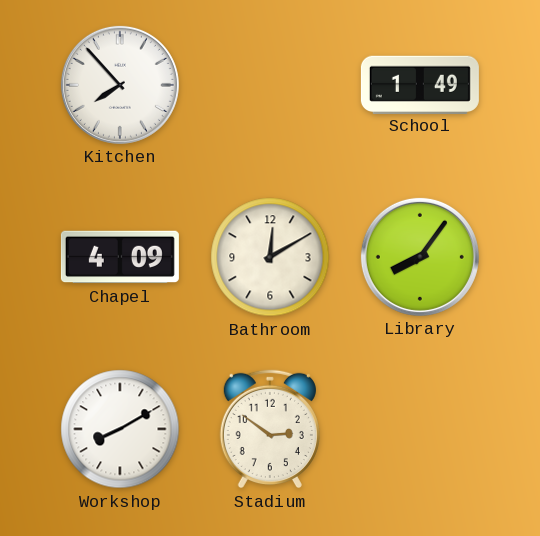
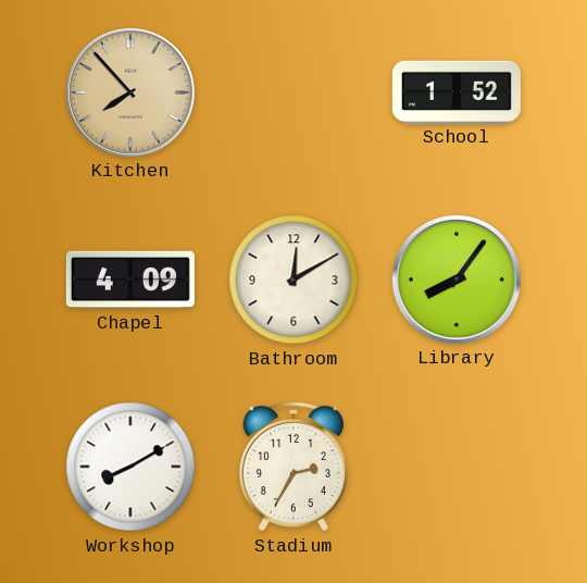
Kitchen dial: white -> champagne
School: 1:49 -> 1:52
Stadium: 2:51 -> 2:35
